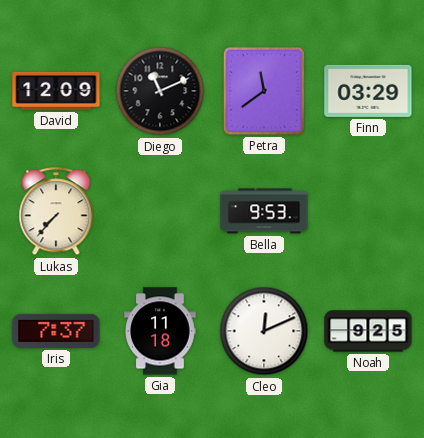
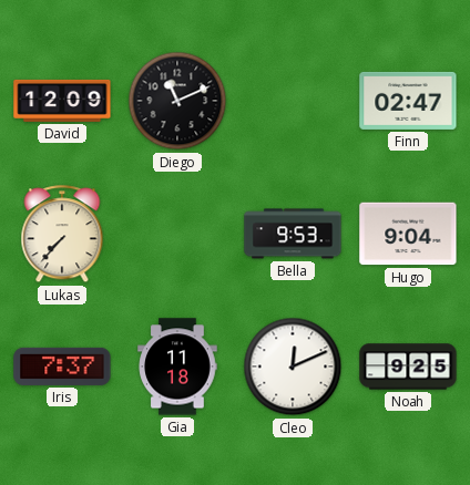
Petra: 11:39 -> none
Finn: 03:29 -> 02:47
Hugo: none -> 9:04
